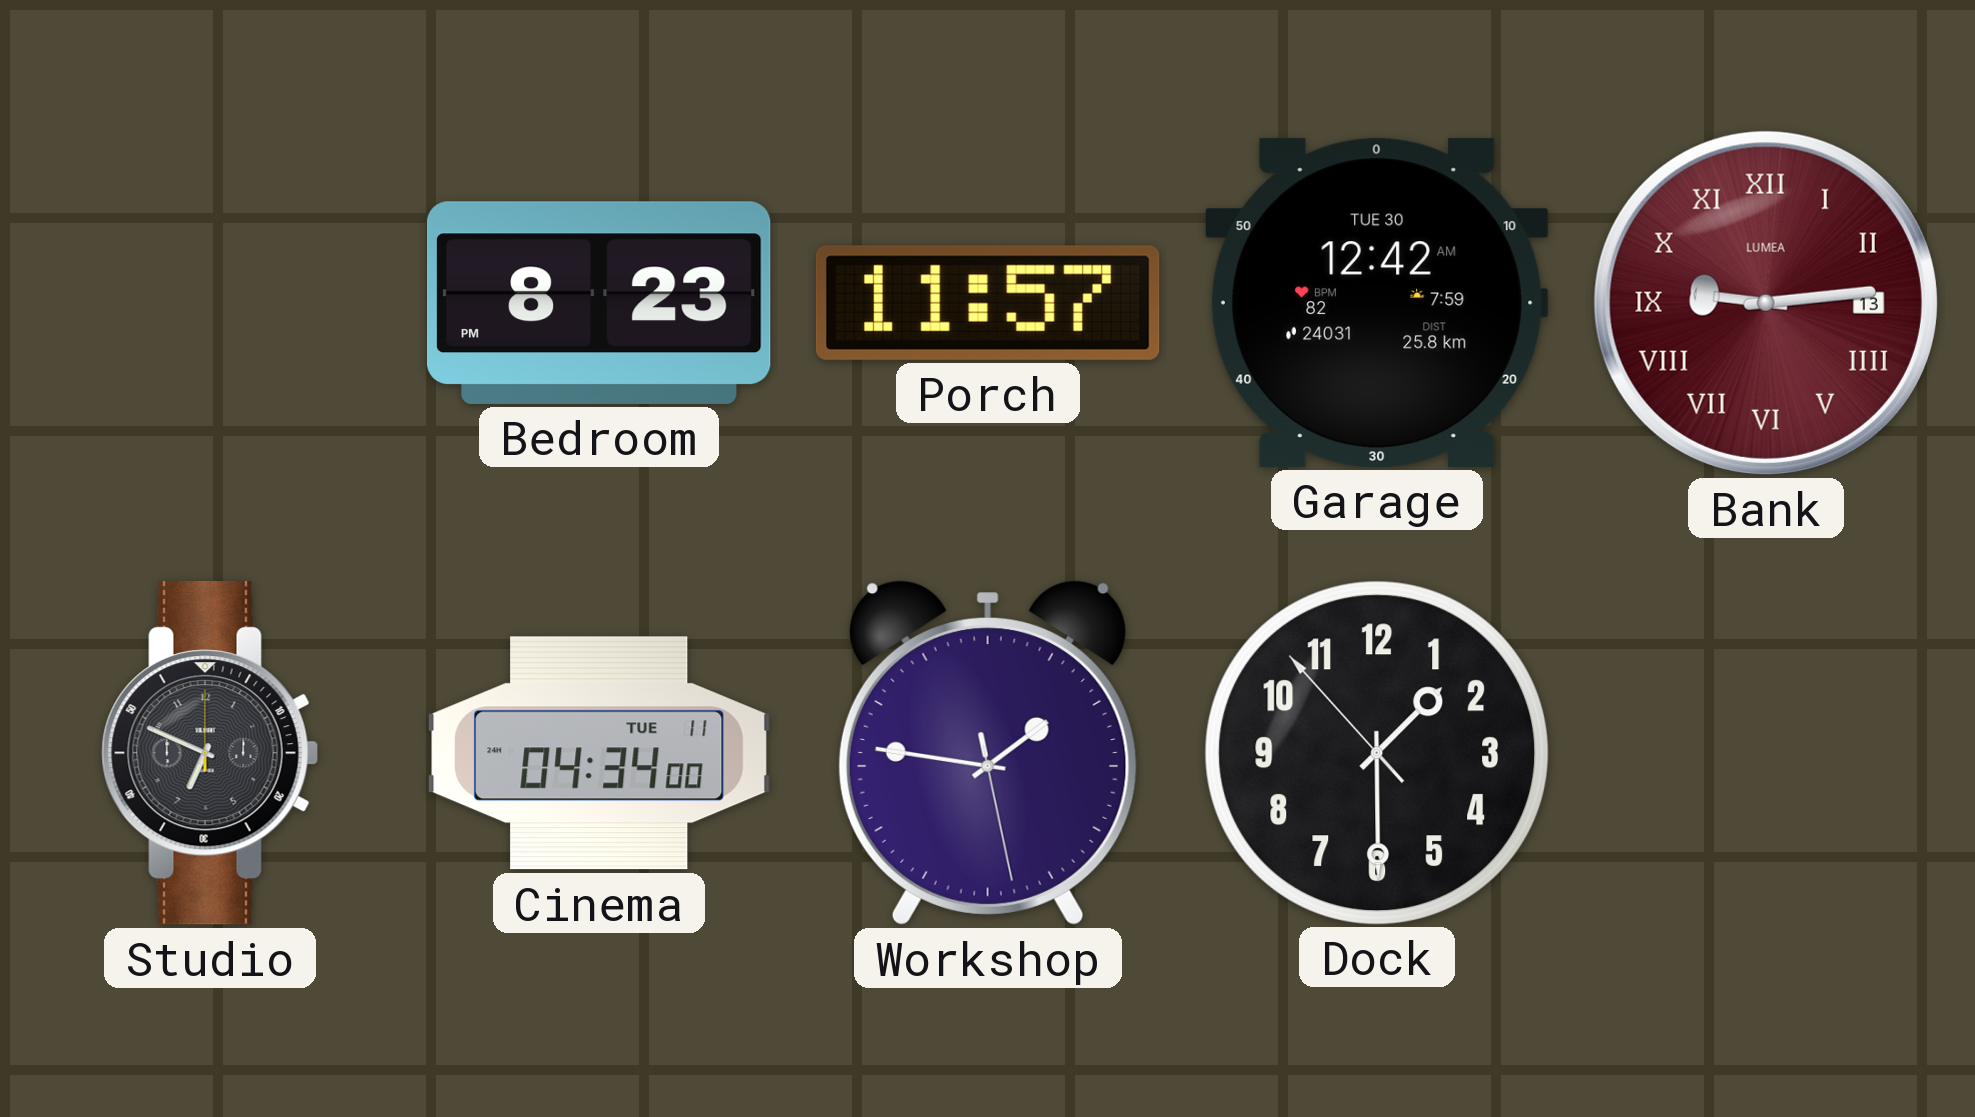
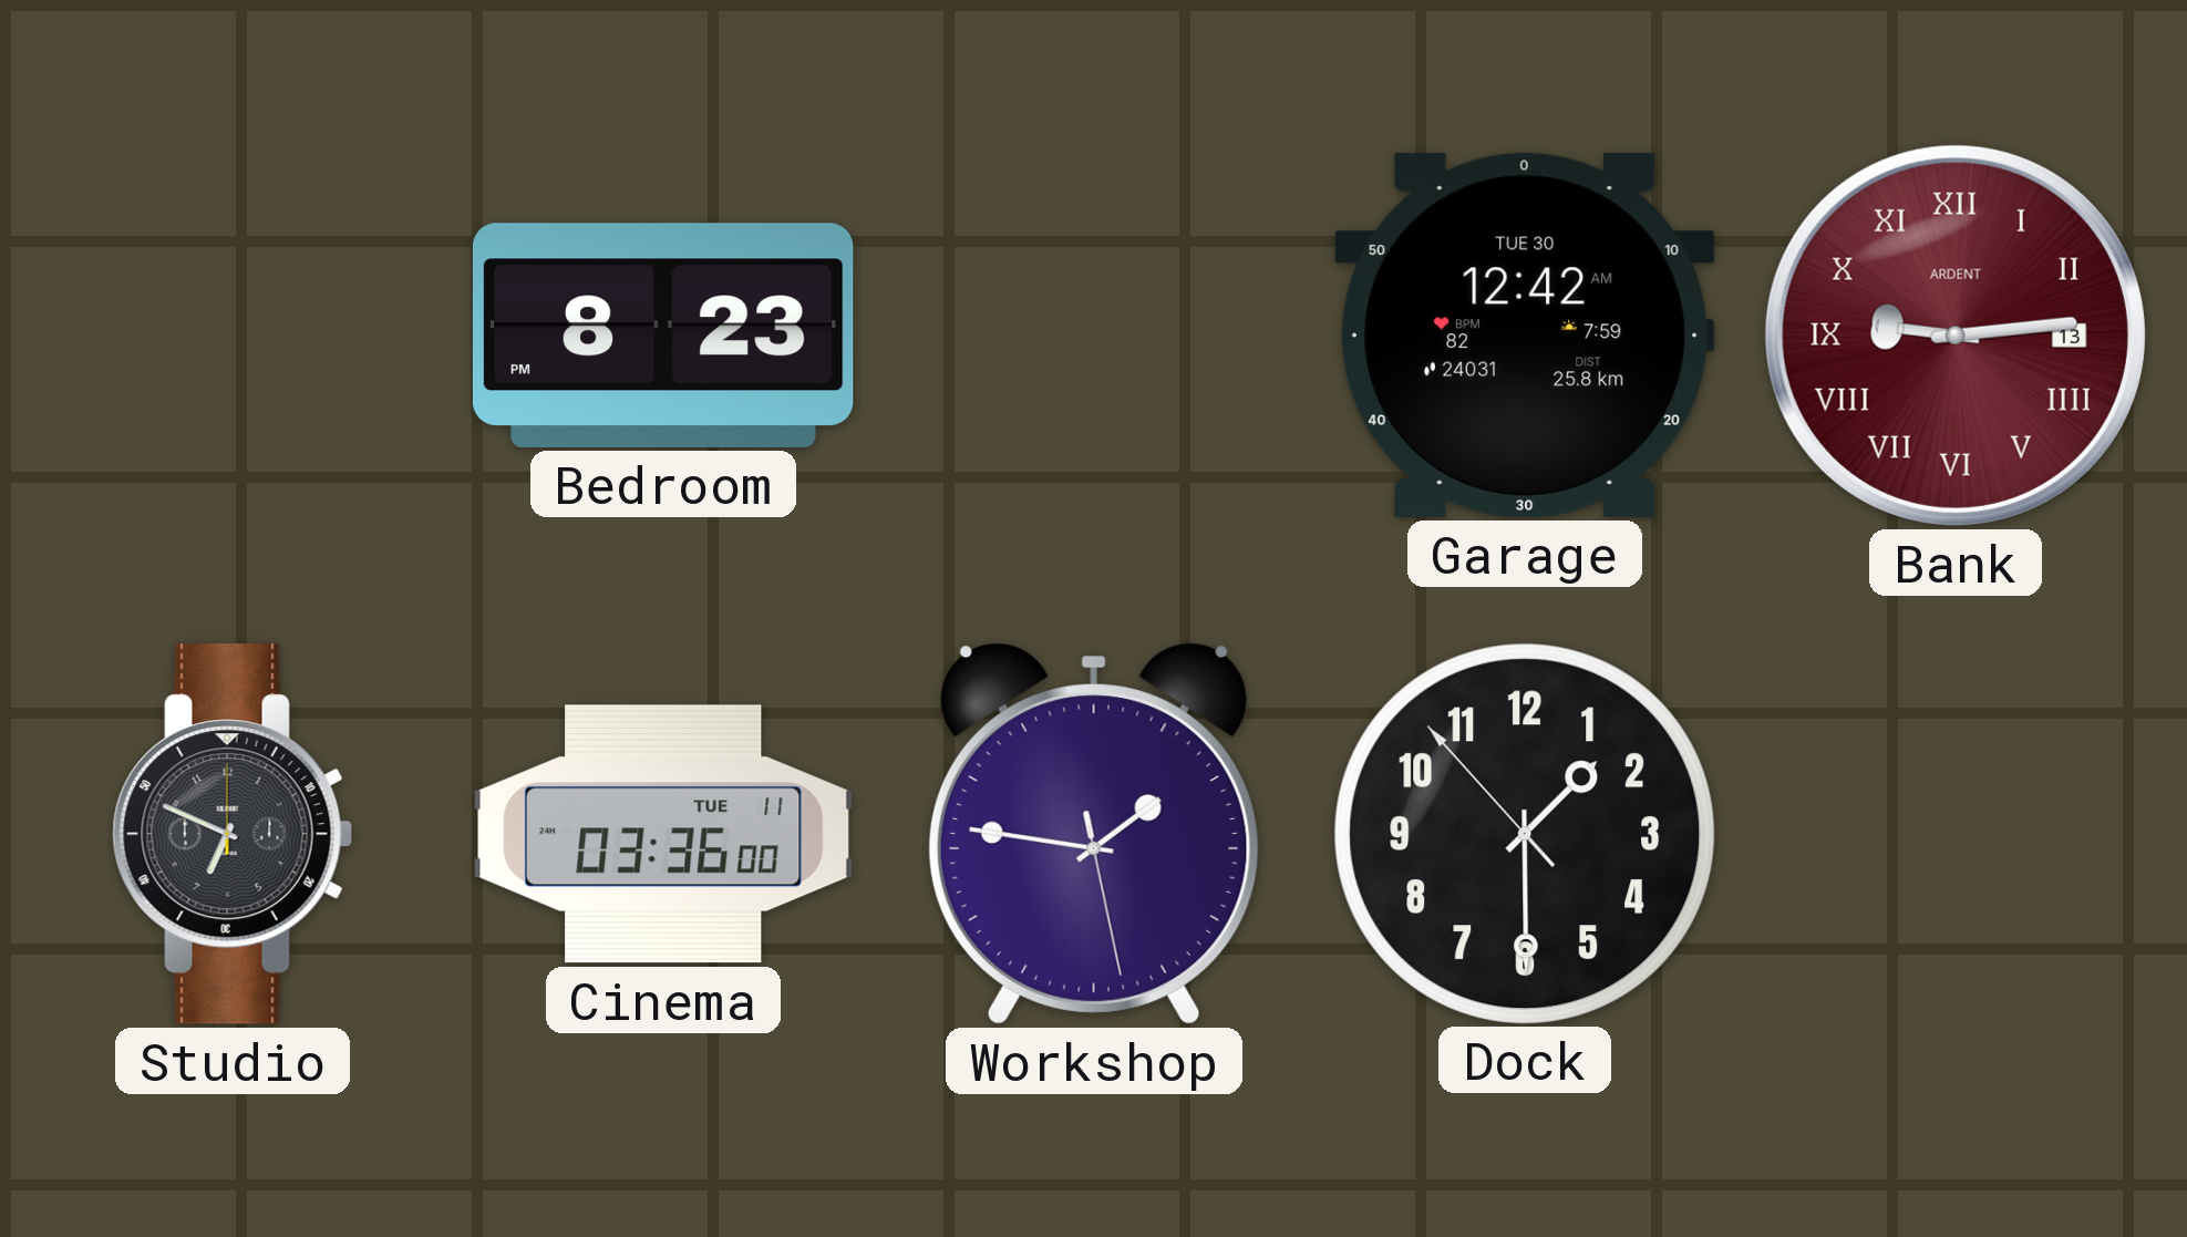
Porch: 11:57 -> none
Bank brand: LUMEA -> ARDENT
Cinema: 04:34 -> 03:36
